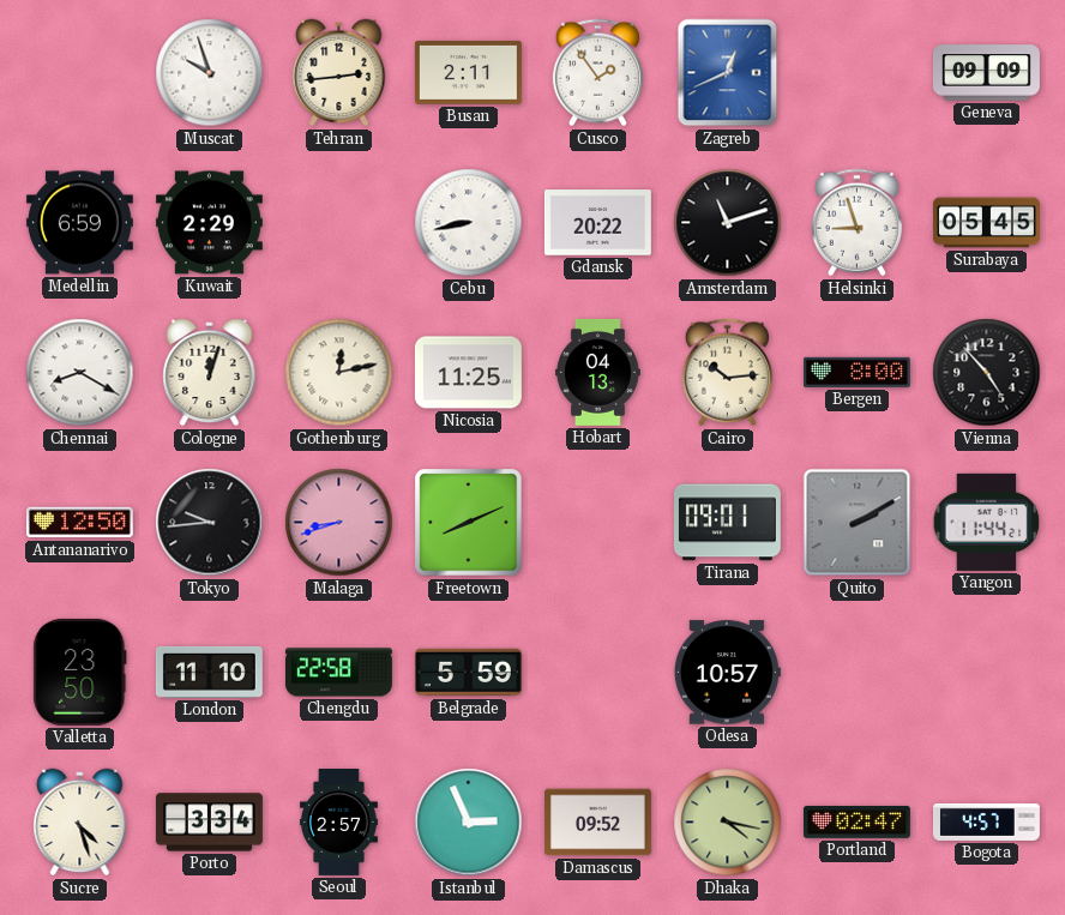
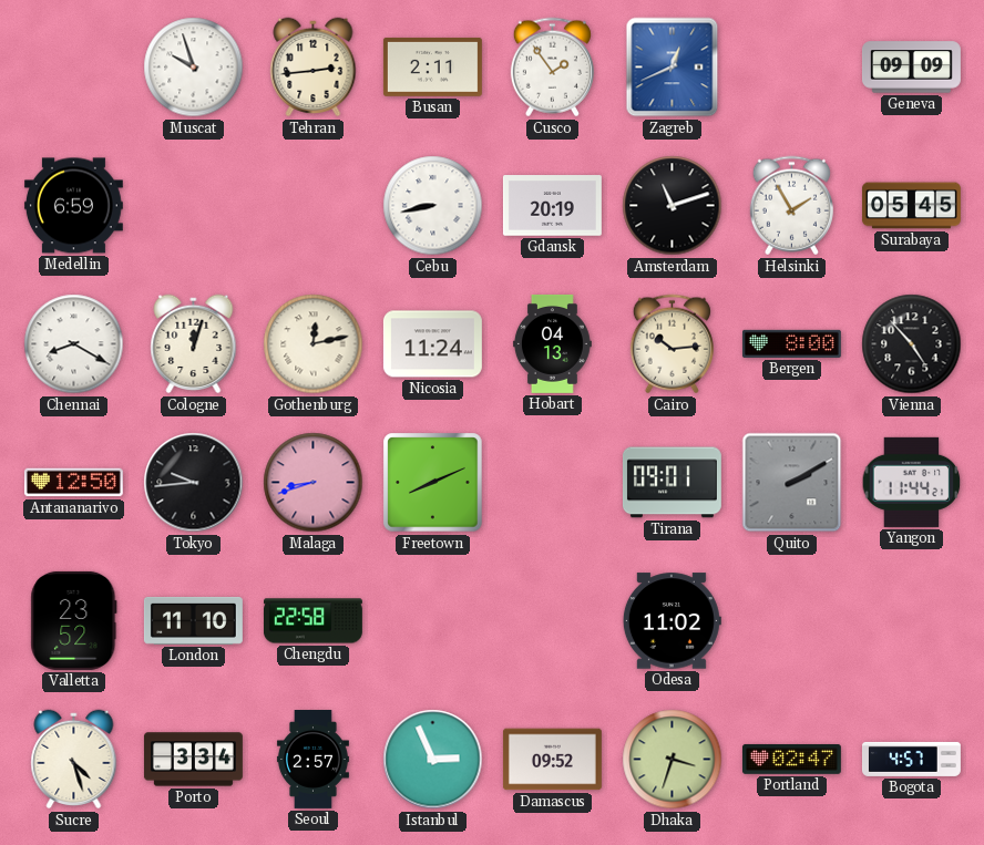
Kuwait: 2:29 -> none
Gdansk: 20:22 -> 20:19
Helsinki: 8:57 -> 1:55
Nicosia: 11:25 -> 11:24
Valletta: 23:50 -> 23:52
Belgrade: 5:59 -> none
Odesa: 10:57 -> 11:02
Dhaka: 4:17 -> 3:33
